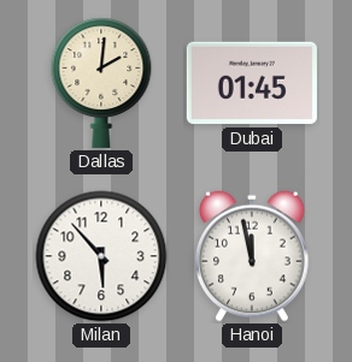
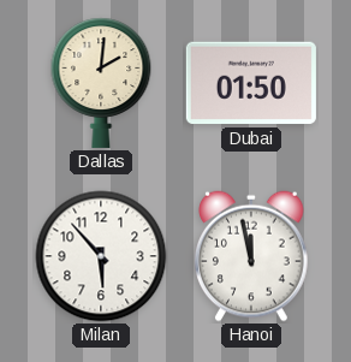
Dubai: 01:45 -> 01:50
